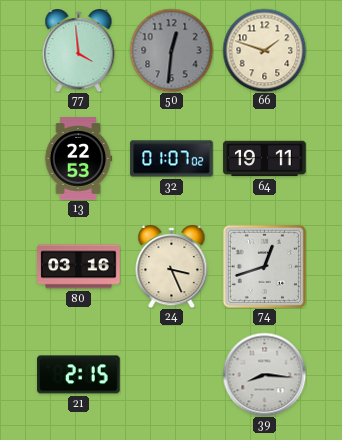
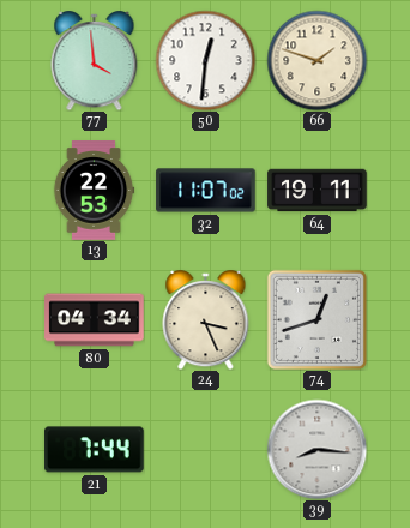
50 dial: grey -> white
32: 01:07 -> 11:07
80: 03:16 -> 04:34
21: 2:15 -> 7:44
